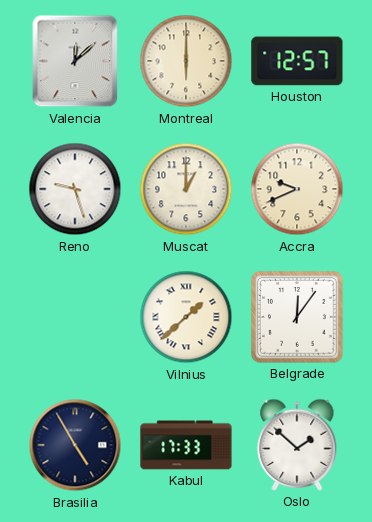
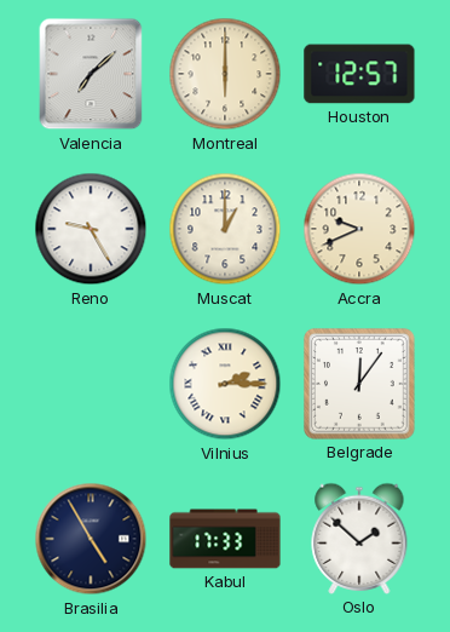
Valencia: 12:08 -> 7:08
Reno: 9:27 -> 9:25
Vilnius: 1:38 -> 2:15
